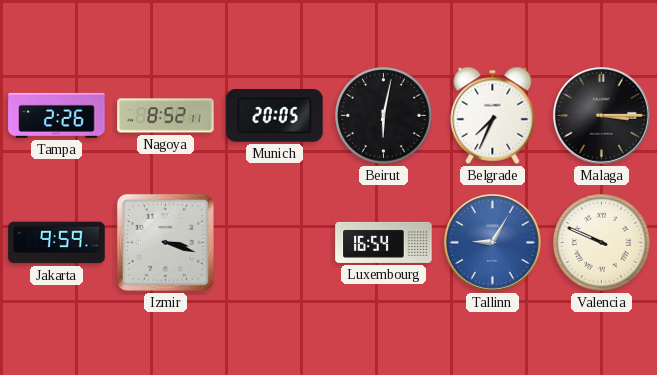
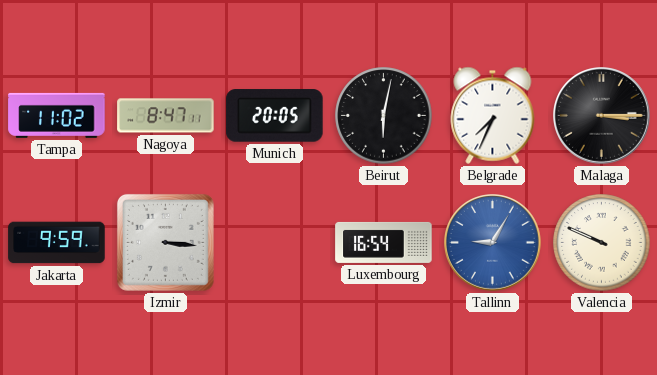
Tampa: 2:26 -> 11:02
Nagoya: 8:52 -> 8:47
Izmir: 3:18 -> 3:16
